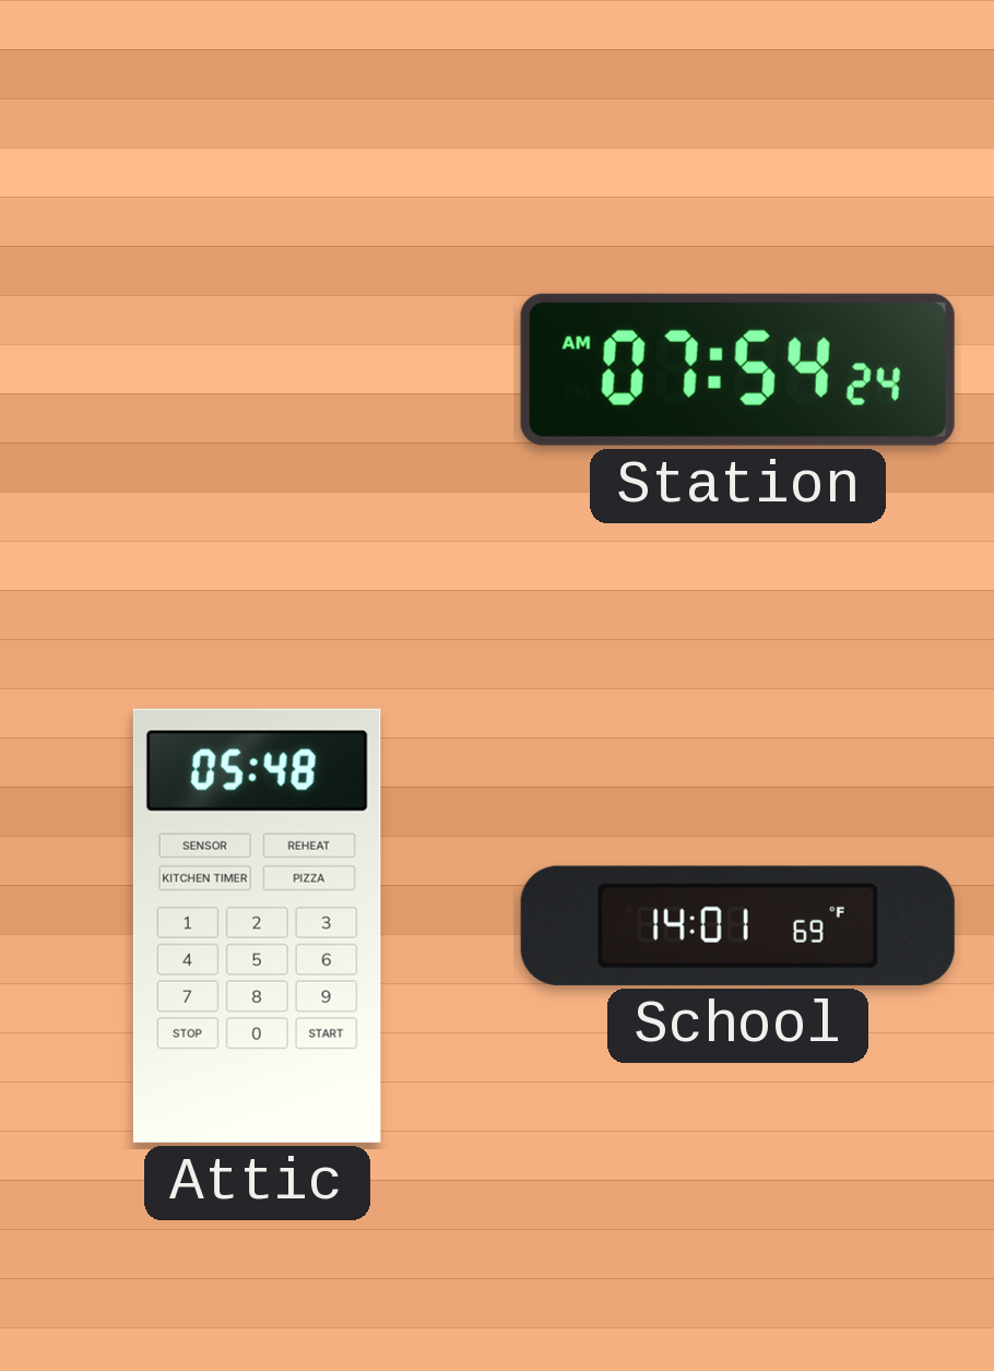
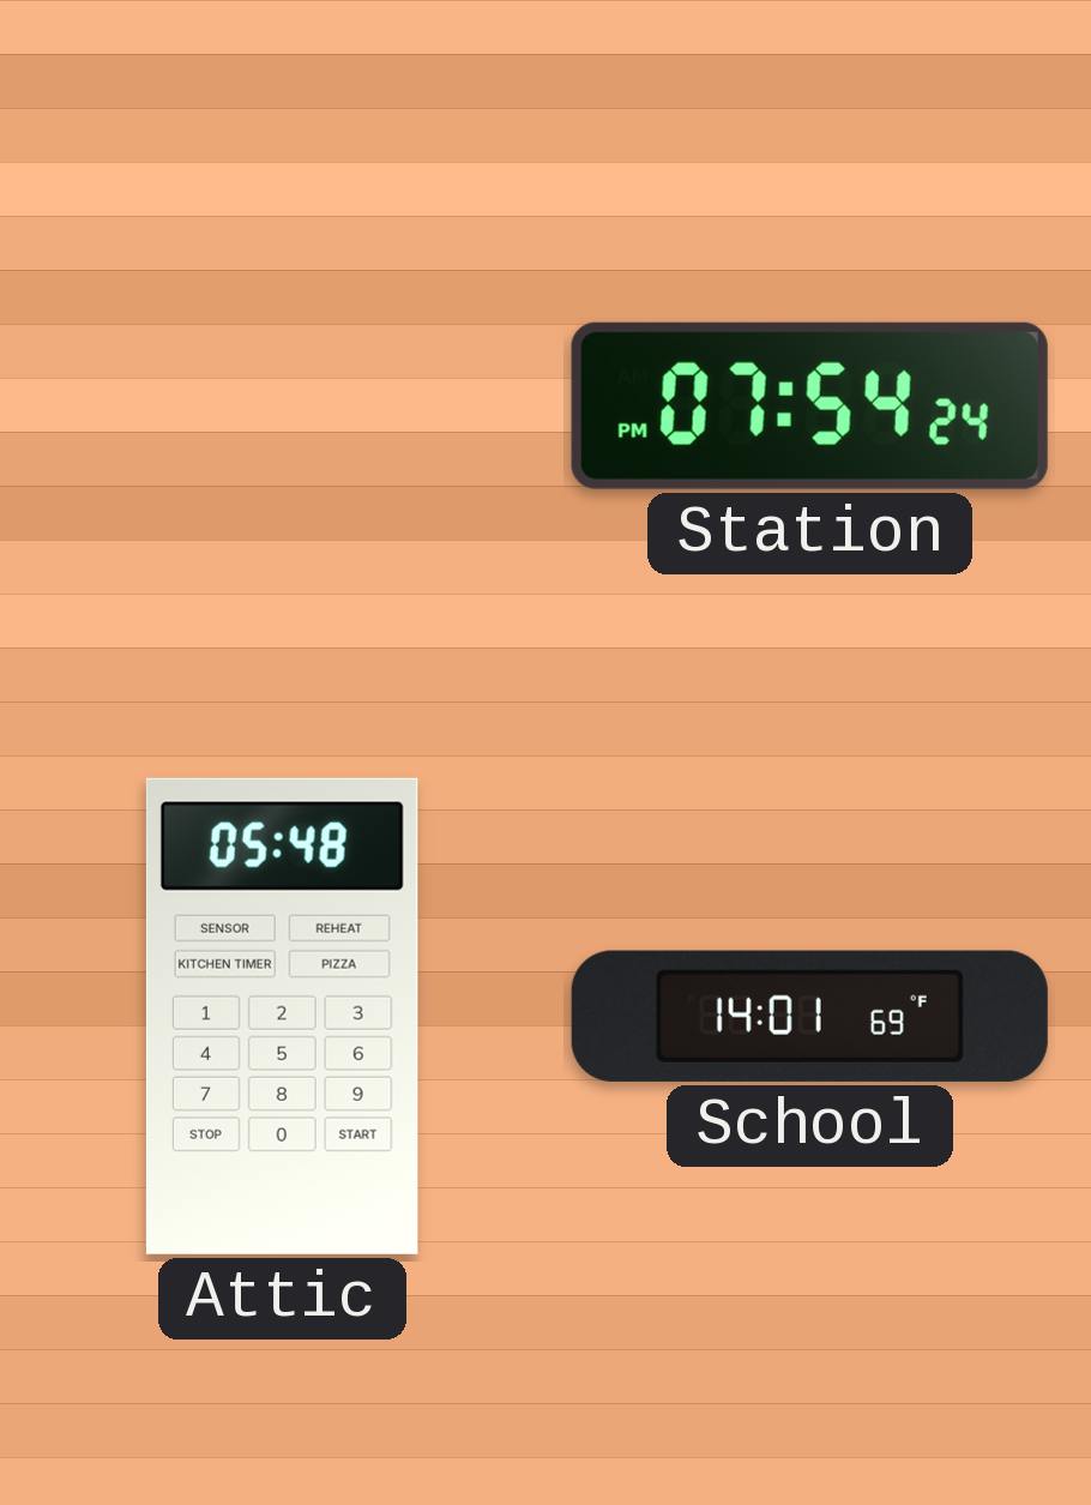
Station: 07:54:24 AM -> 07:54:24 PM
